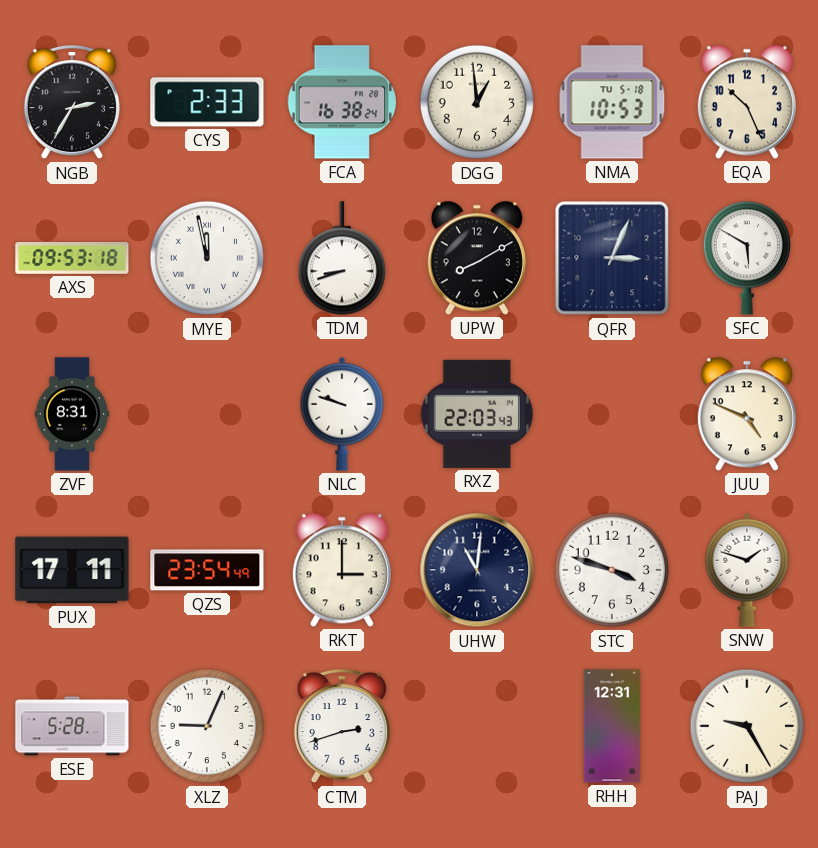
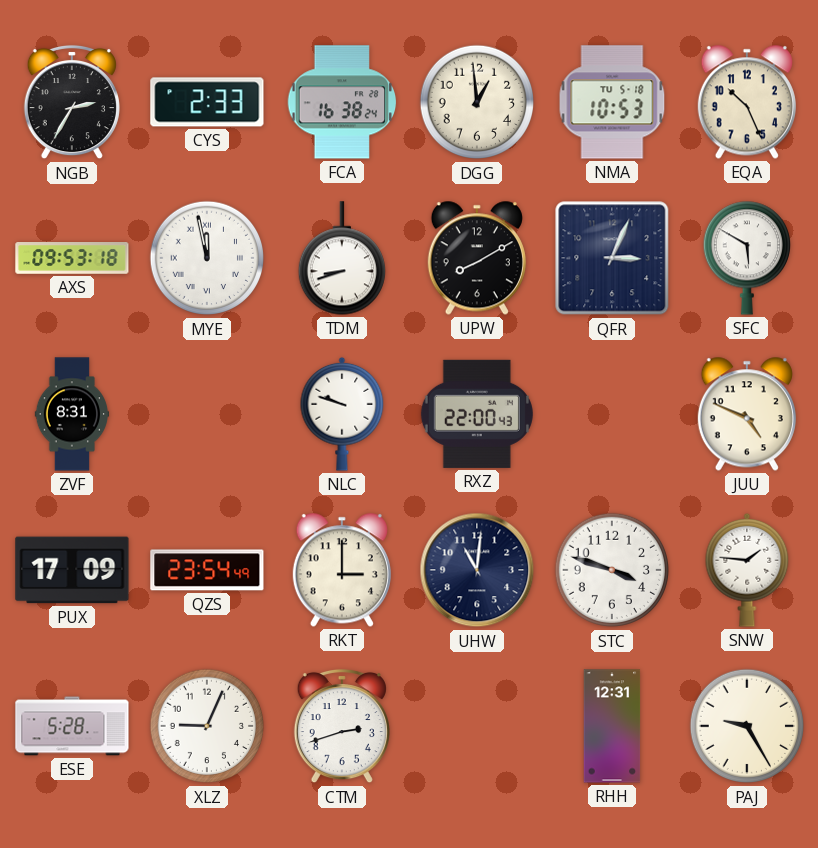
RXZ: 22:03 -> 22:00
PUX: 17:11 -> 17:09
SNW: 1:48 -> 1:46
